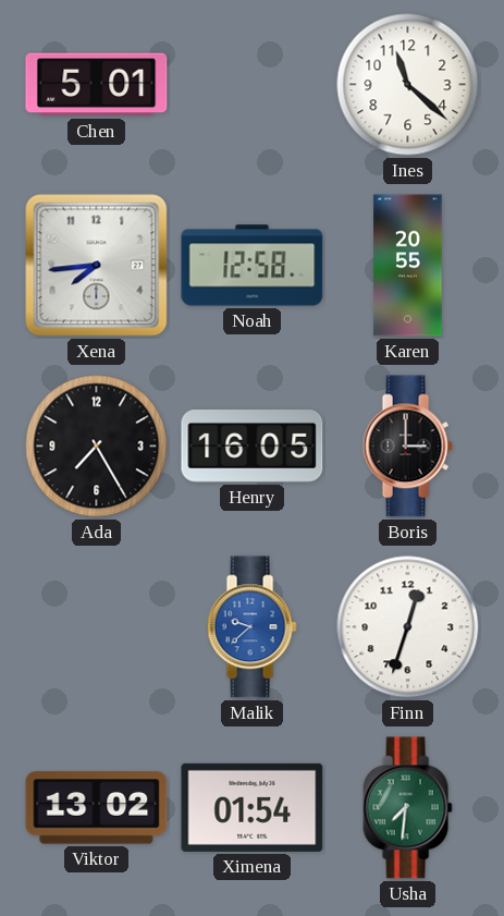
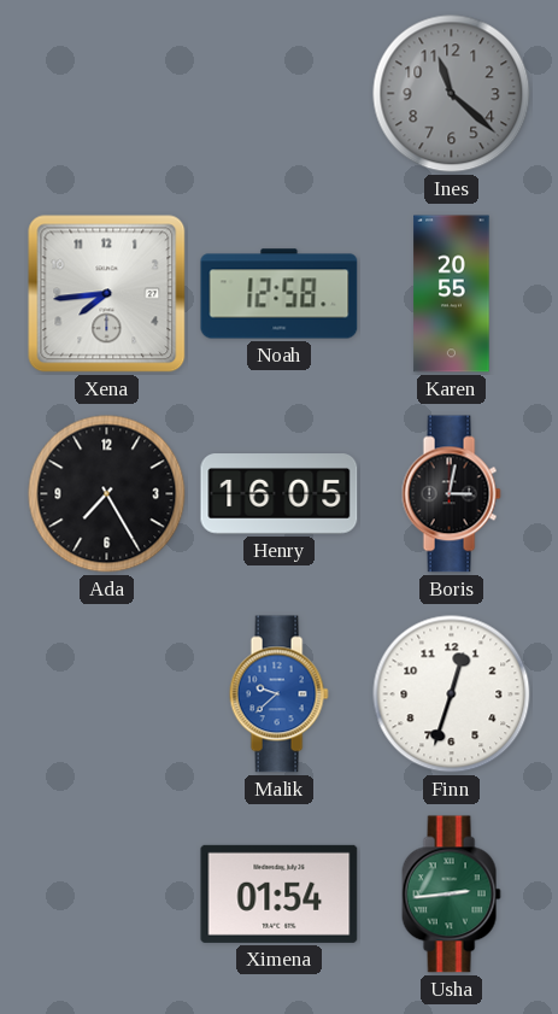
Chen: 5:01 -> none
Ines dial: white -> grey
Boris: 3:00 -> 3:02
Viktor: 13:02 -> none
Usha: 7:31 -> 2:44
